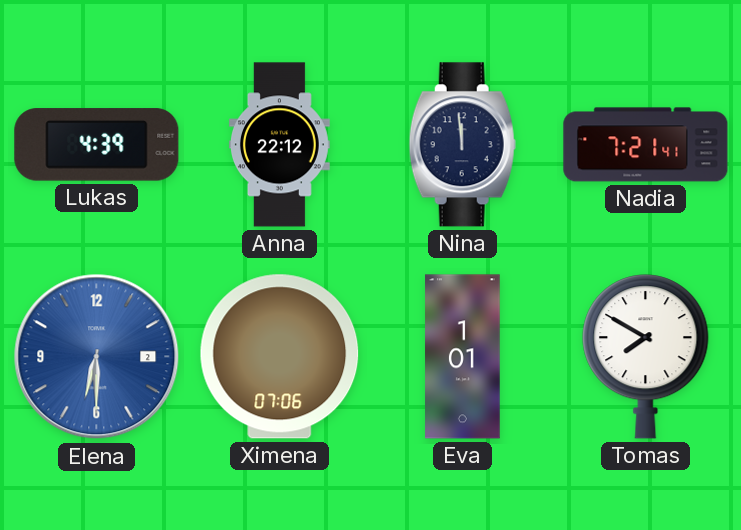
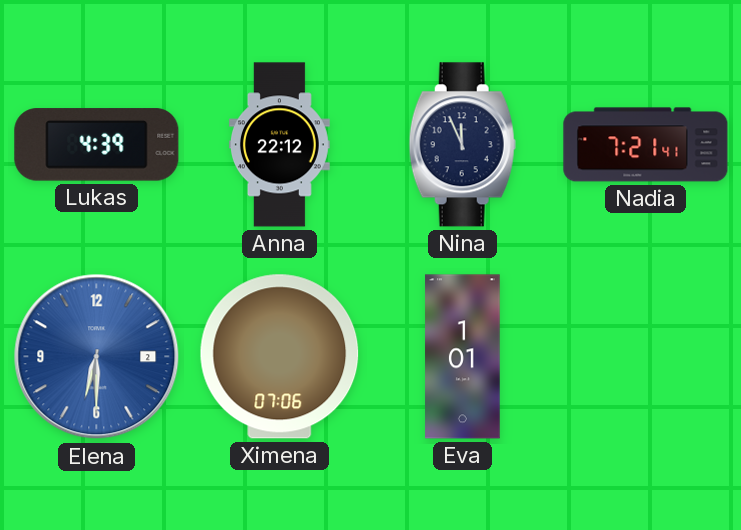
Nina: 11:59 -> 11:56
Tomas: 7:50 -> none
